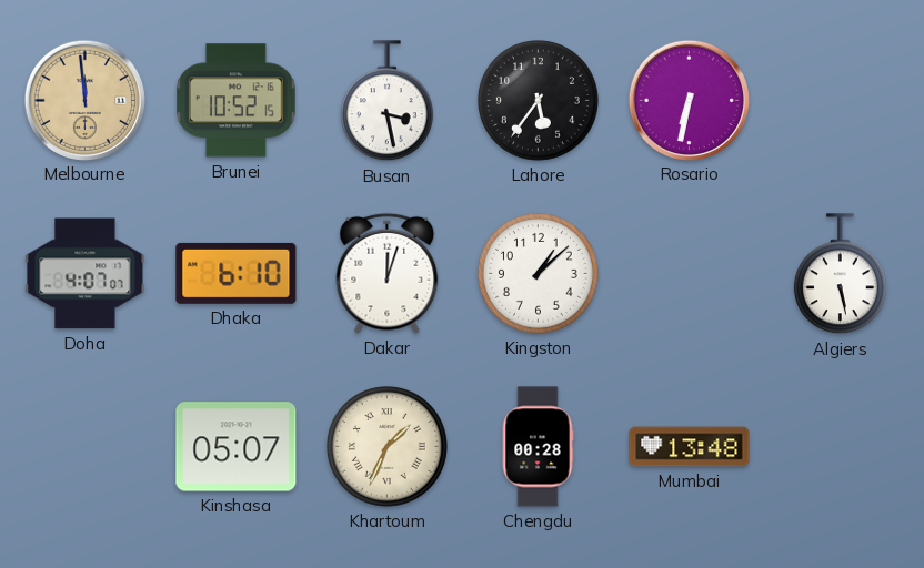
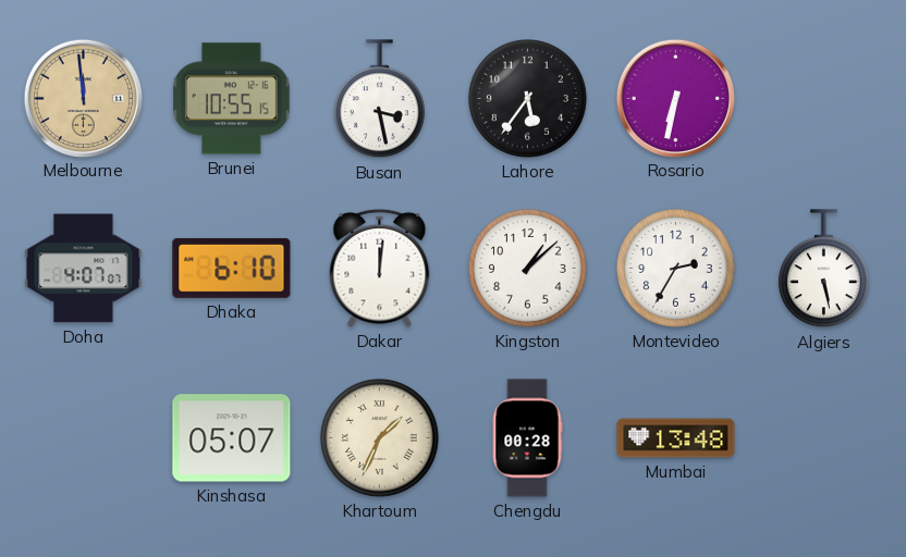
Brunei: 10:52 -> 10:55
Dakar: 12:03 -> 12:01
Montevideo: none -> 2:35
